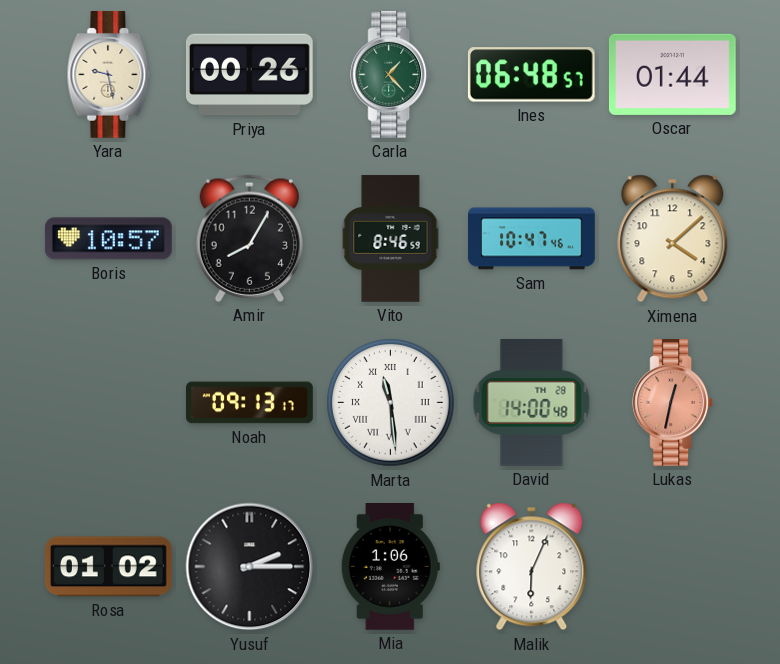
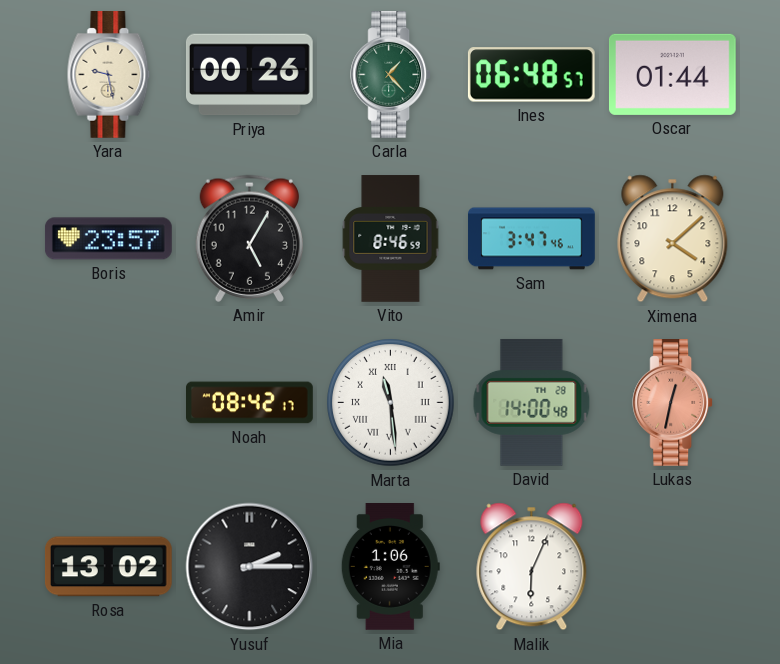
Boris: 10:57 -> 23:57
Amir: 8:05 -> 5:05
Sam: 10:47 -> 3:47
Noah: 09:13 -> 08:42
Rosa: 01:02 -> 13:02
